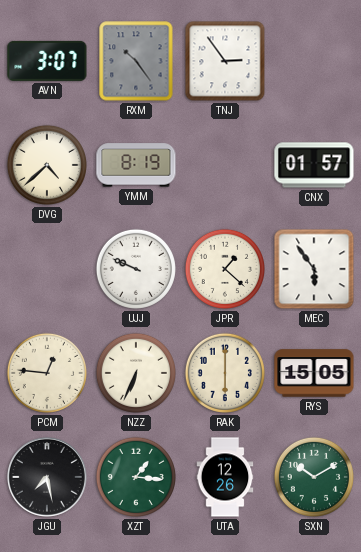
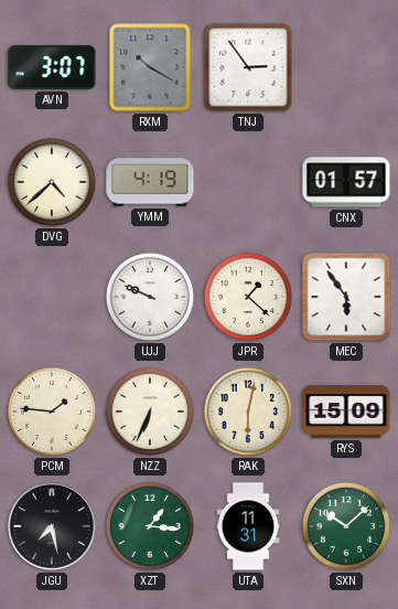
RXM: 10:24 -> 10:20
YMM: 8:19 -> 4:19
PCM: 12:46 -> 1:46
RAK: 6:00 -> 6:02
RYS: 15:05 -> 15:09
UTA: 12:26 -> 11:31
SXN: 10:10 -> 10:08
